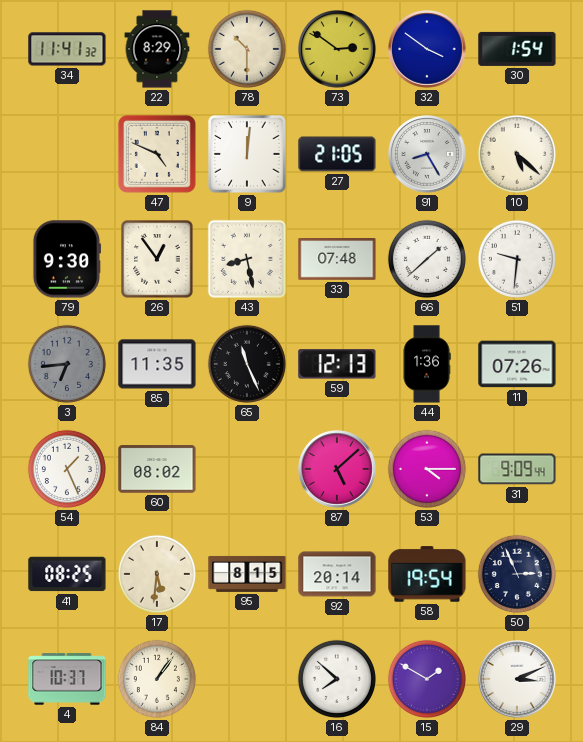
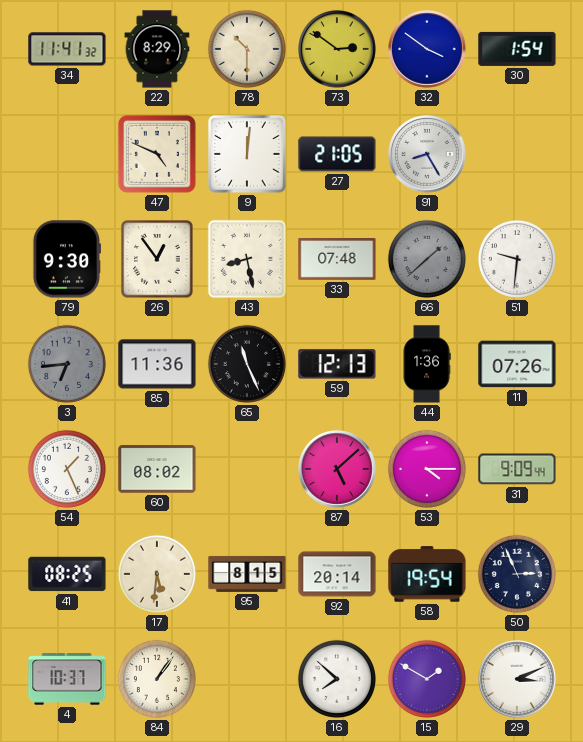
10: 5:22 -> none
66 dial: white -> grey
85: 11:35 -> 11:36
